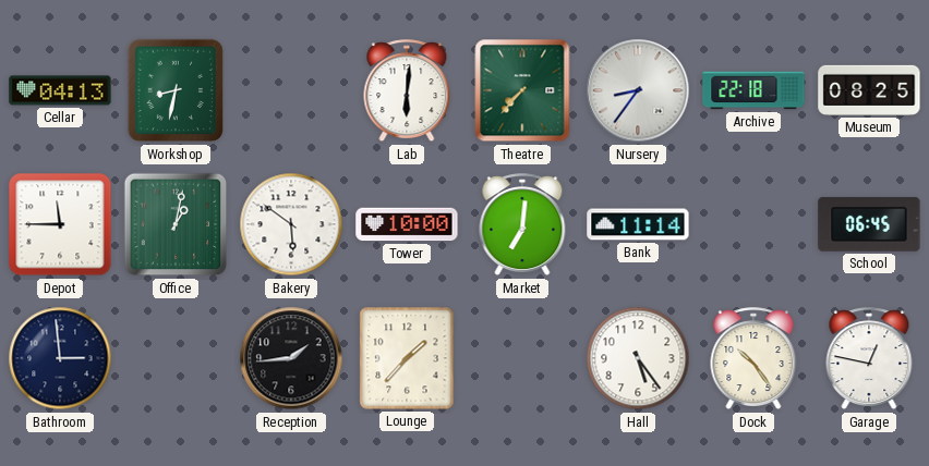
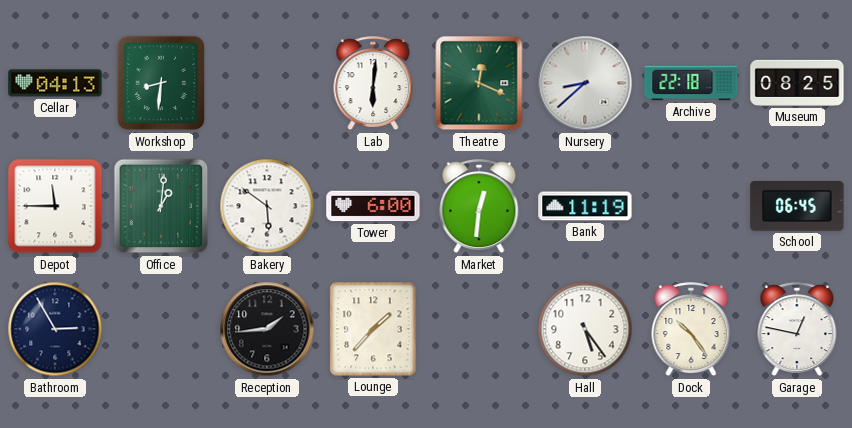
Workshop: 8:32 -> 8:31
Theatre: 7:37 -> 12:19
Nursery: 8:36 -> 8:38
Office: 1:02 -> 1:01
Tower: 10:00 -> 6:00
Market: 7:01 -> 12:31
Bank: 11:14 -> 11:19
Bathroom: 2:59 -> 2:55
